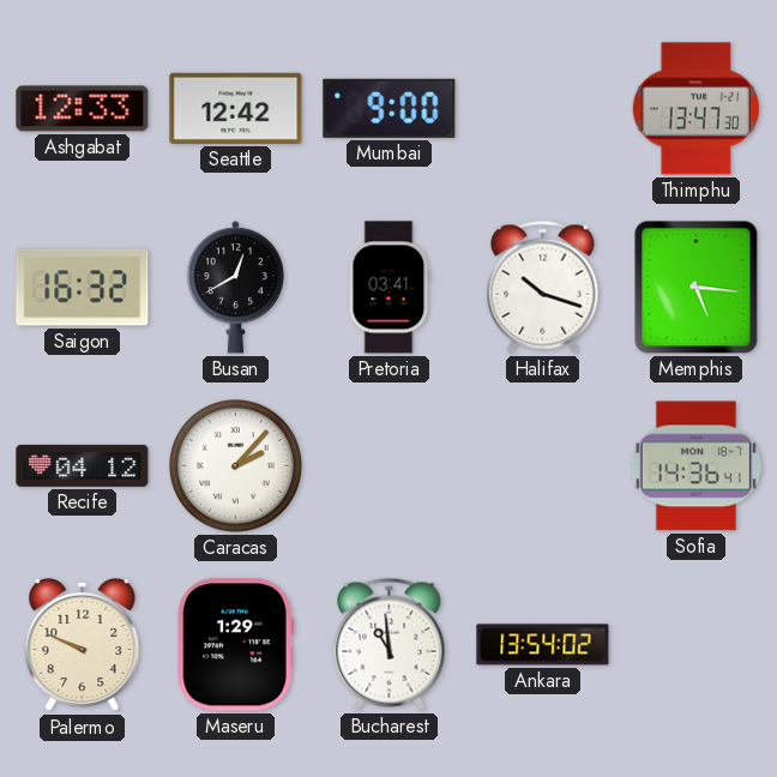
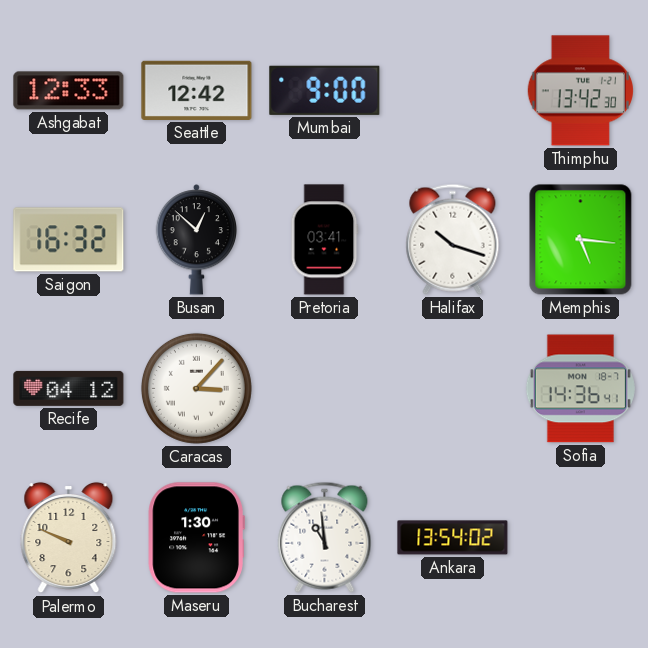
Thimphu: 13:47 -> 13:42
Busan: 12:40 -> 12:52
Caracas: 2:07 -> 3:07
Maseru: 1:29 -> 1:30
